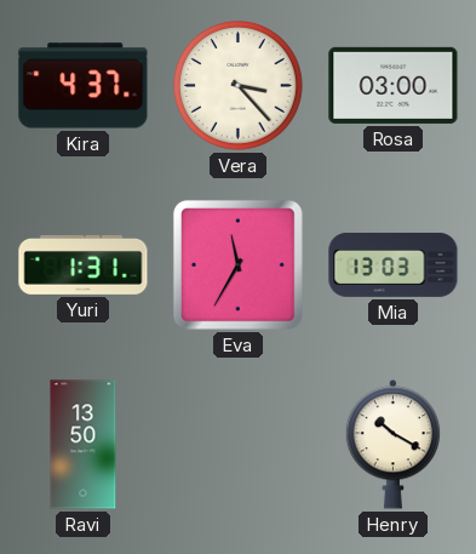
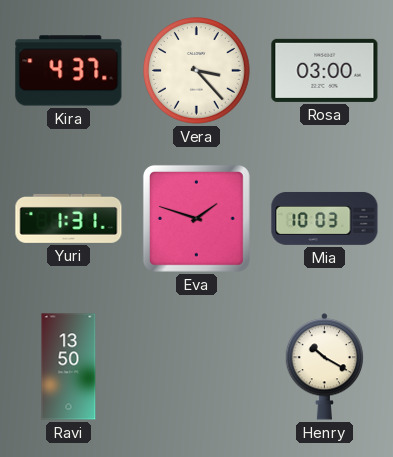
Eva: 11:35 -> 1:48
Mia: 13:03 -> 10:03
